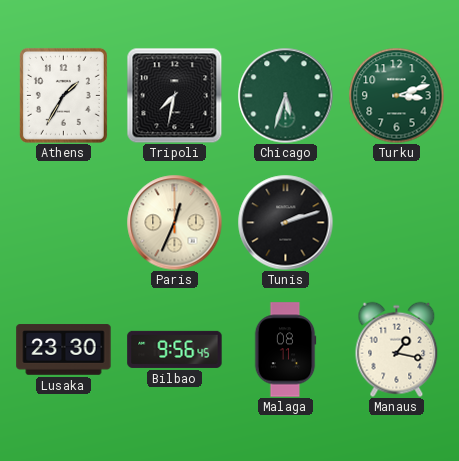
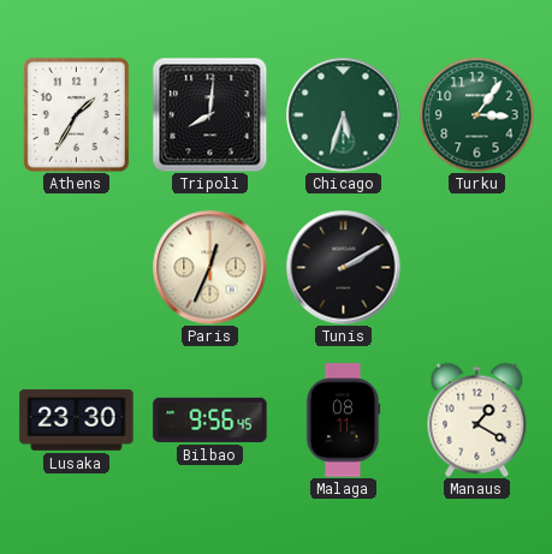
Tripoli: 7:32 -> 8:01
Turku: 3:12 -> 3:06
Tunis: 2:12 -> 2:10
Manaus: 1:17 -> 1:20
